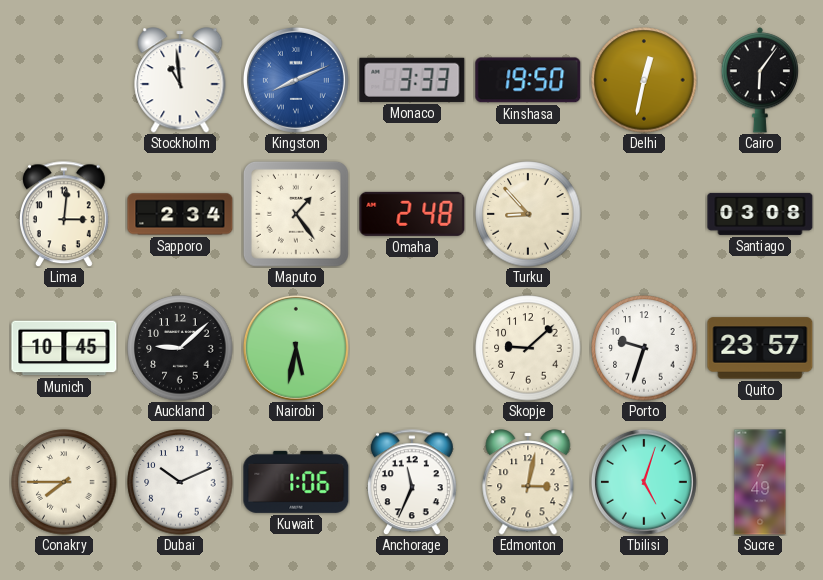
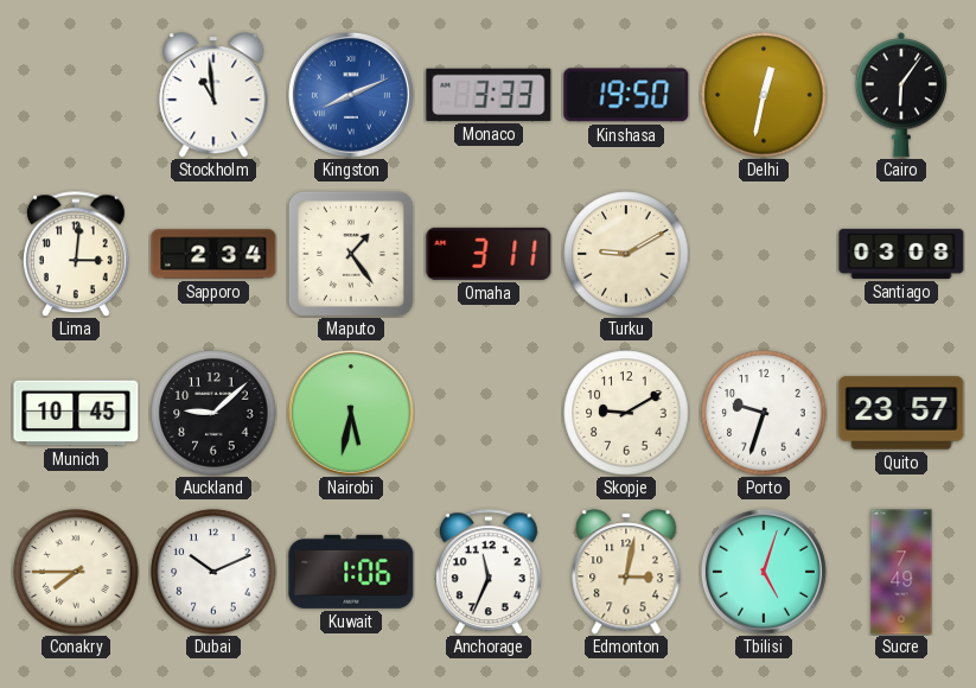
Omaha: 2:48 -> 3:11
Turku: 8:53 -> 9:10
Skopje: 9:08 -> 9:10
